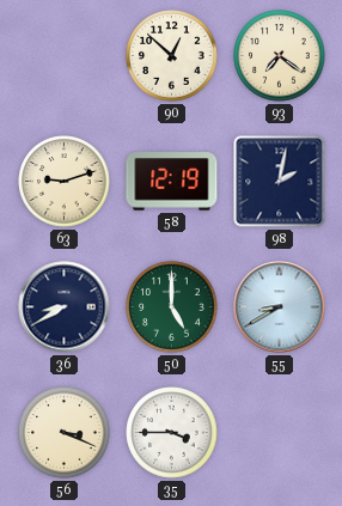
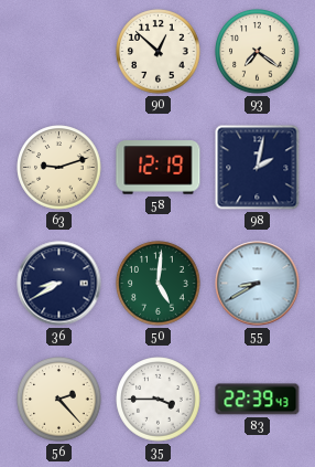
50: 5:00 -> 5:01
56: 3:19 -> 2:23
83: none -> 22:39
